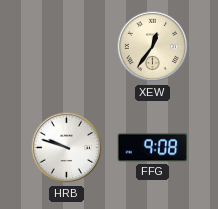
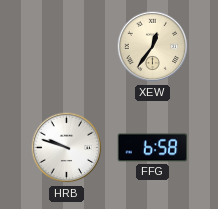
FFG: 9:08 -> 6:58
